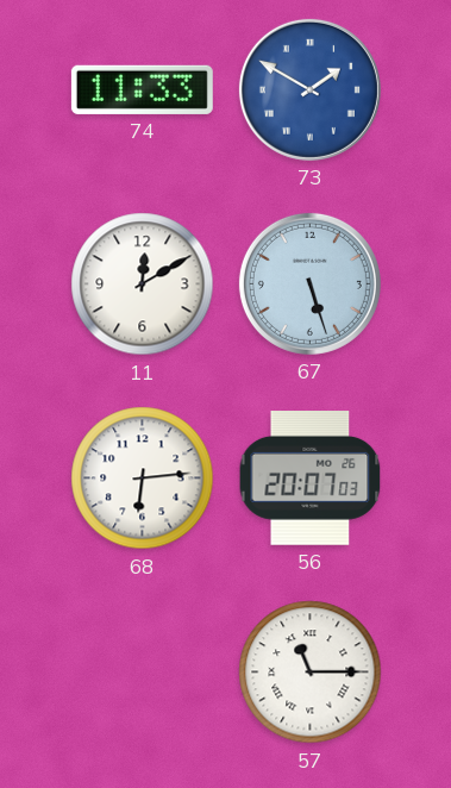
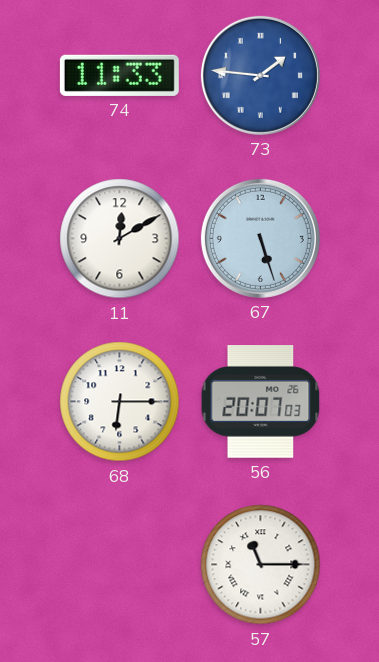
73: 1:50 -> 1:46
68: 6:14 -> 6:15
